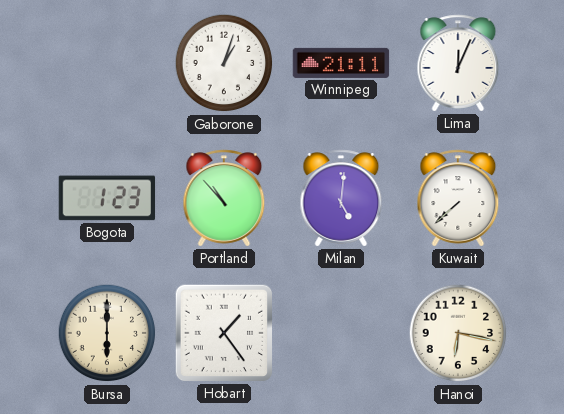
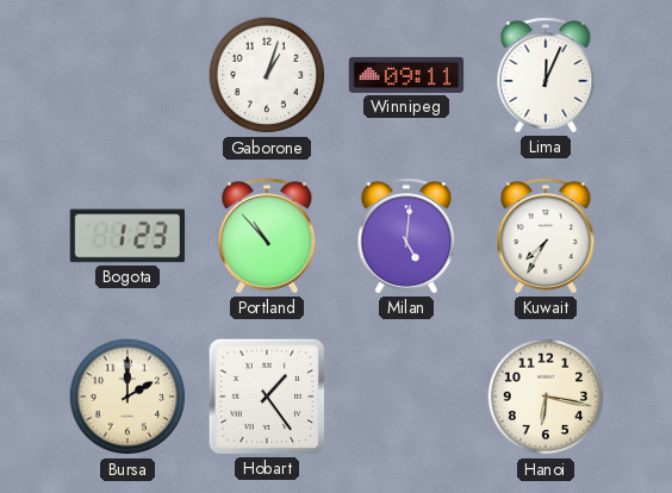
Winnipeg: 21:11 -> 09:11
Kuwait: 7:38 -> 7:35
Bursa: 6:00 -> 2:00
